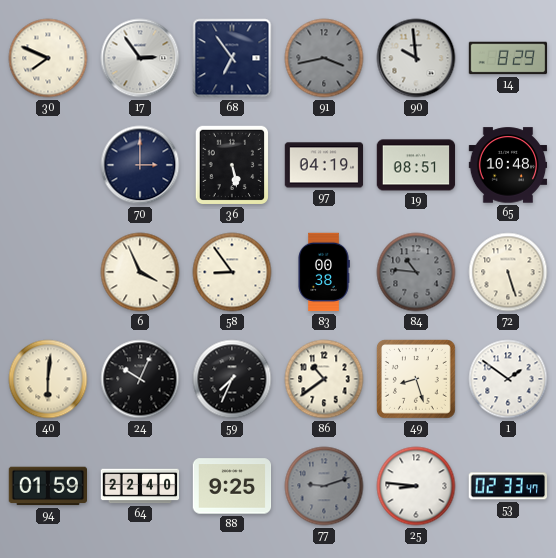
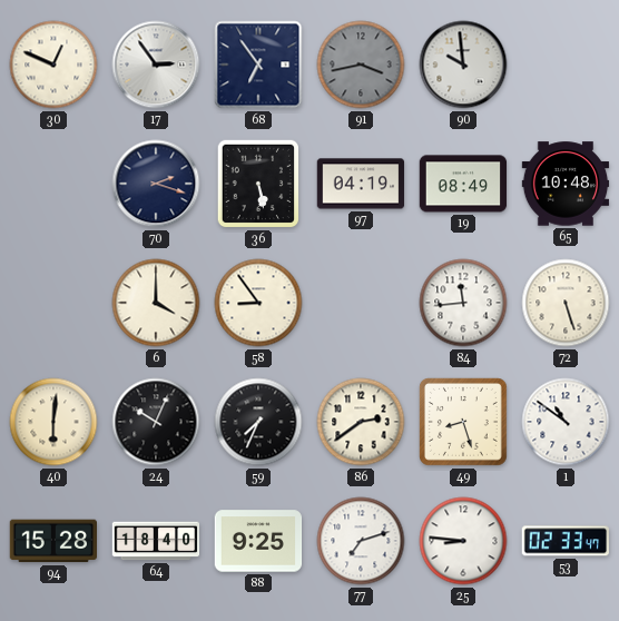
30: 7:49 -> 12:49
14: 8:29 -> none
70: 3:00 -> 2:18
19: 08:51 -> 08:49
6: 3:56 -> 4:00
83: 00:38 -> none
84: 10:46 -> 11:44
84 dial: grey -> white
86: 10:39 -> 2:39
1: 1:51 -> 10:51
94: 01:59 -> 15:28
64: 22:40 -> 18:40
77: 9:12 -> 7:12
77 dial: grey -> white
